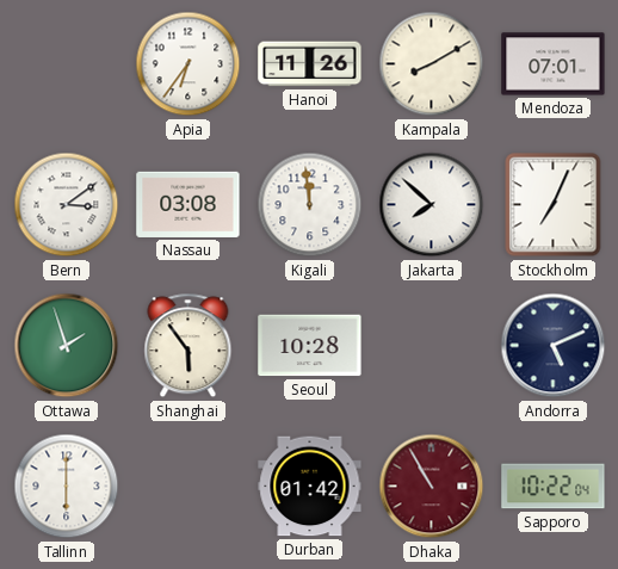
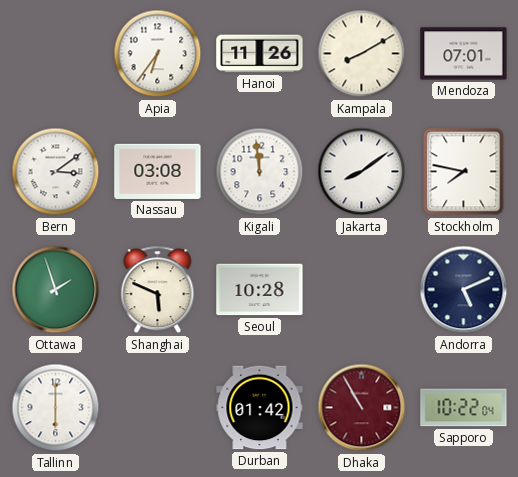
Jakarta: 7:52 -> 8:09
Stockholm: 7:04 -> 7:47
Shanghai: 5:54 -> 5:49
